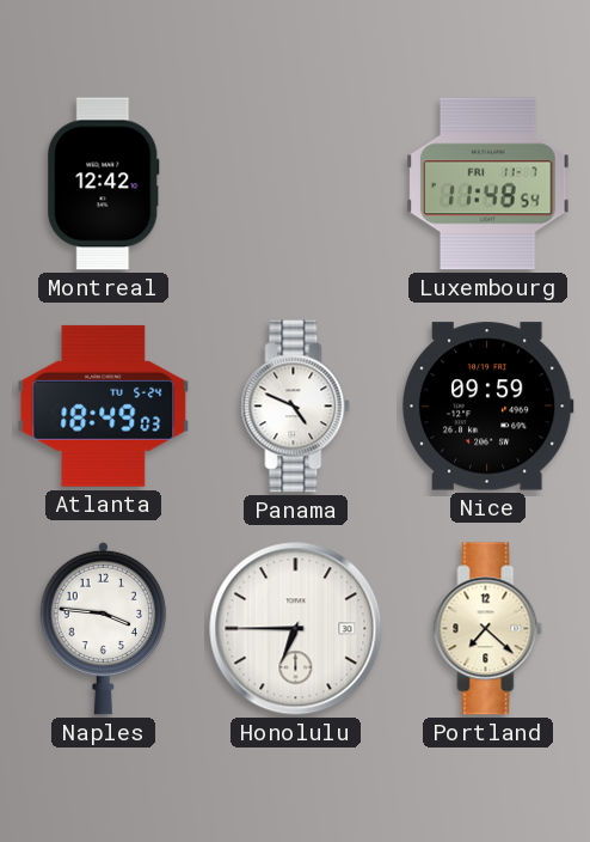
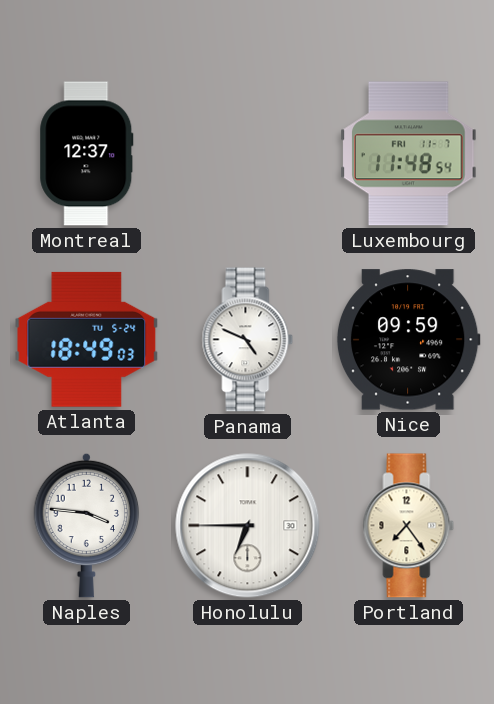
Montreal: 12:42 -> 12:37
Portland: 7:22 -> 7:24
